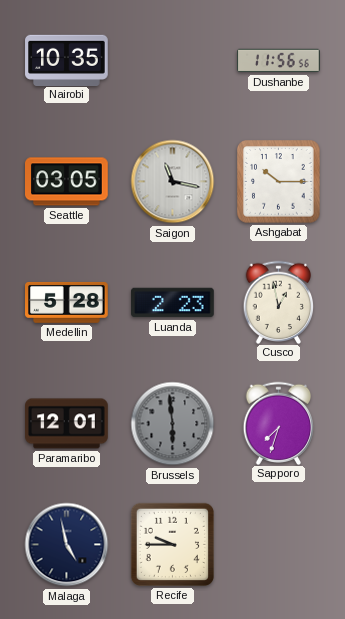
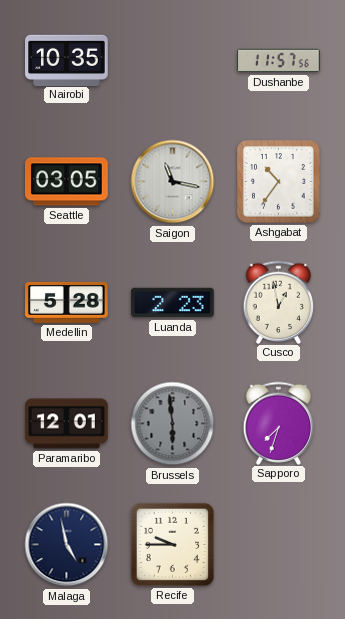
Dushanbe: 11:56 -> 11:57
Ashgabat: 10:15 -> 10:36
